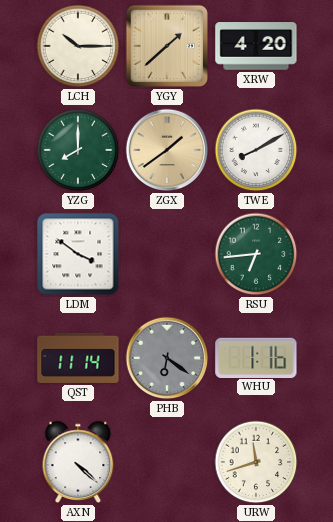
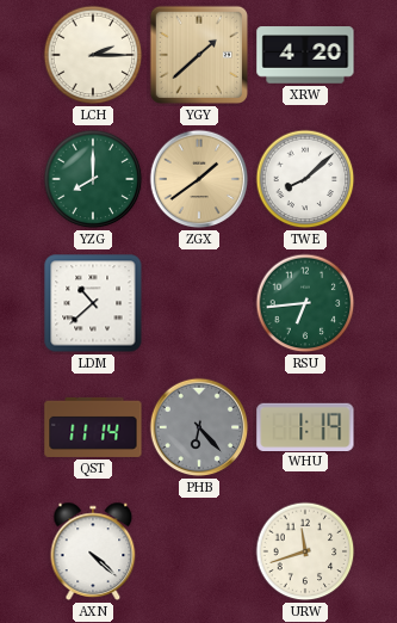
LCH: 10:15 -> 2:15
TWE: 8:10 -> 8:08
LDM: 3:51 -> 10:38
PHB: 6:21 -> 6:23
WHU: 1:16 -> 1:19
